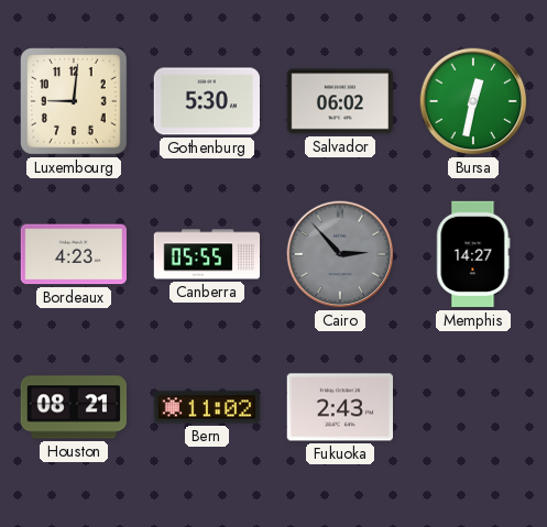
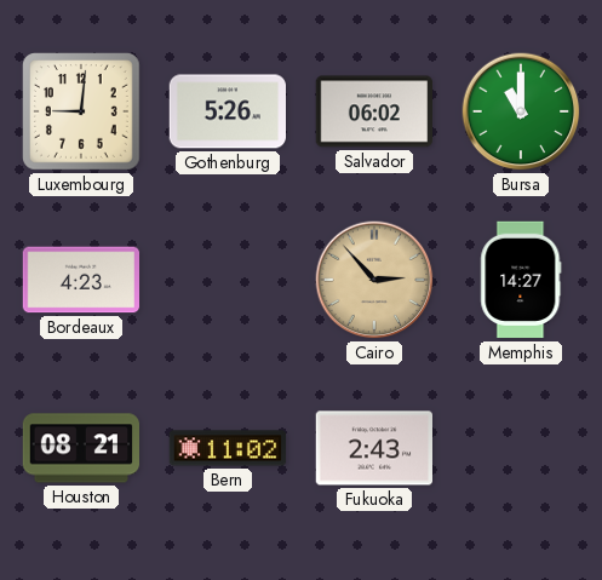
Gothenburg: 5:30 -> 5:26
Bursa: 12:32 -> 11:00
Canberra: 05:55 -> none
Cairo dial: grey -> champagne
